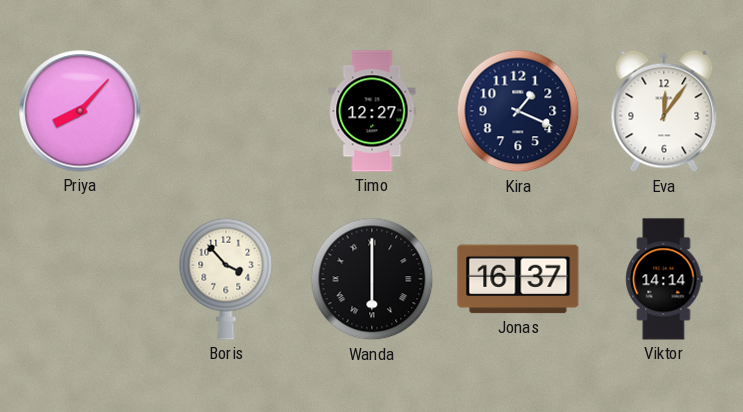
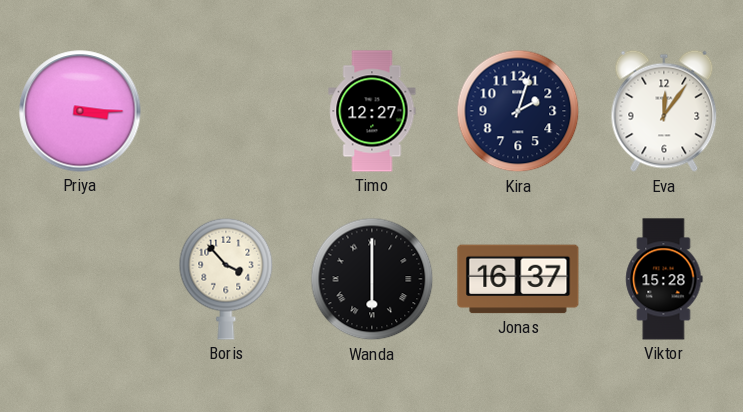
Priya: 8:07 -> 3:15
Kira: 1:19 -> 2:03
Viktor: 14:14 -> 15:28
